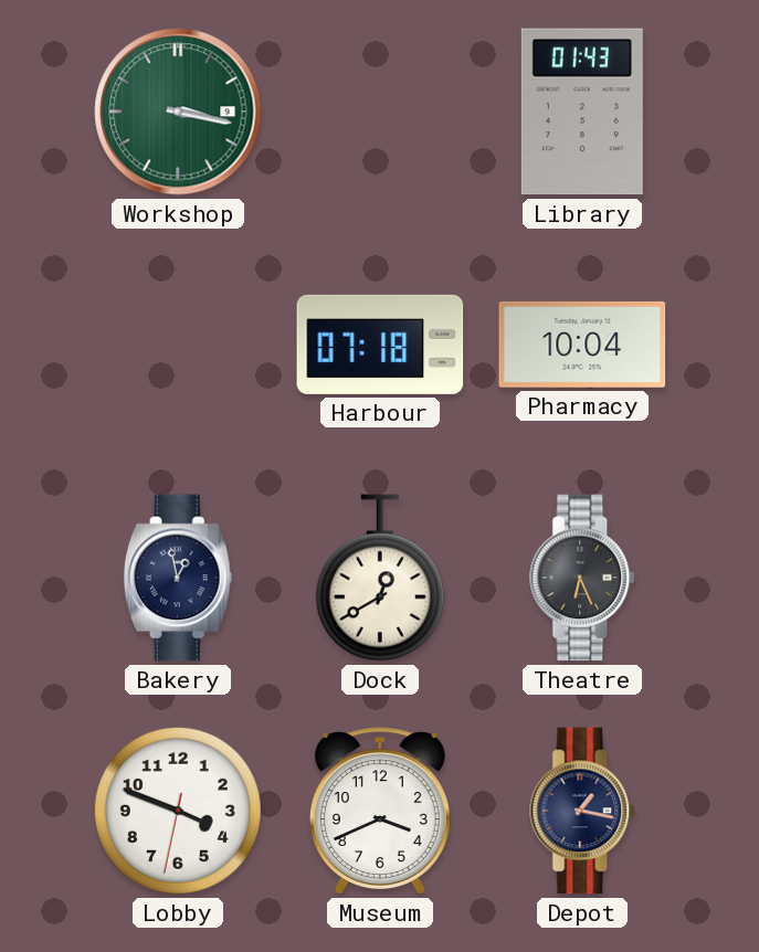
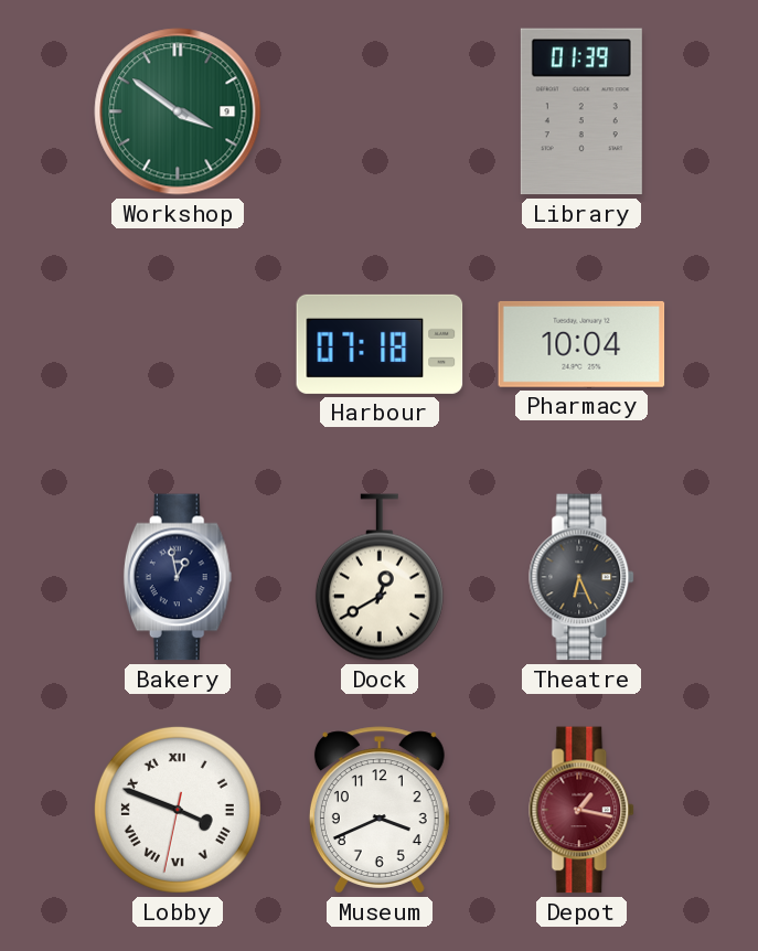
Workshop: 3:17 -> 3:51
Library: 01:43 -> 01:39
Lobby numerals: Arabic -> Roman
Depot dial: navy -> burgundy
